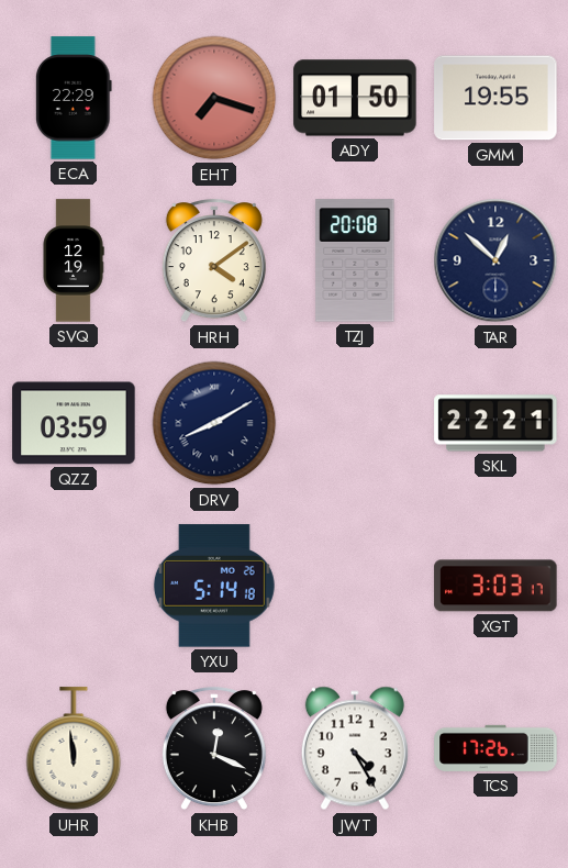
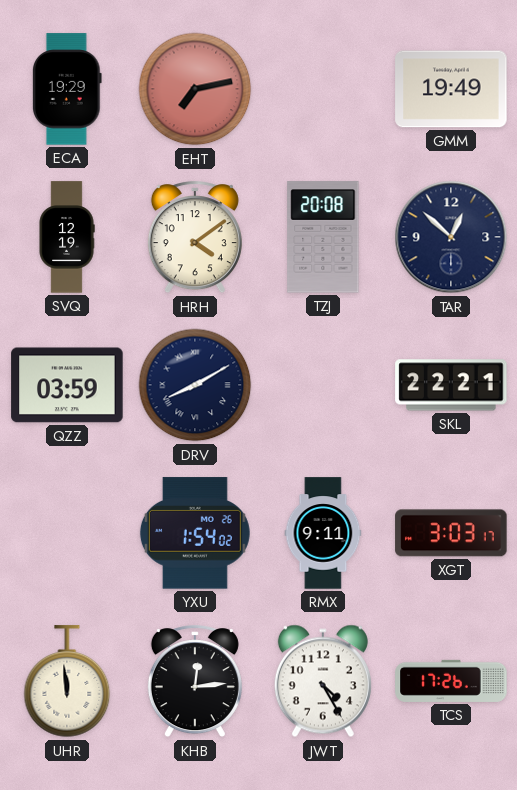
ECA: 22:29 -> 19:29
EHT: 7:18 -> 7:13
ADY: 01:50 -> none
GMM: 19:55 -> 19:49
YXU: 5:14 -> 1:54
RMX: none -> 9:11
KHB: 12:19 -> 12:14
